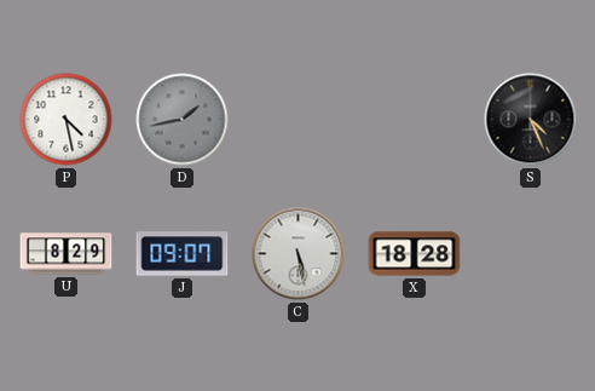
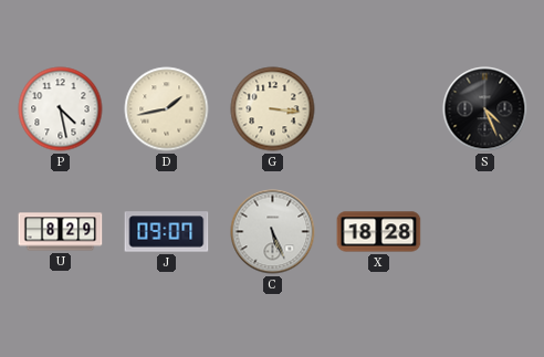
D dial: grey -> cream
G: none -> 3:16
C: 5:28 -> 5:26
